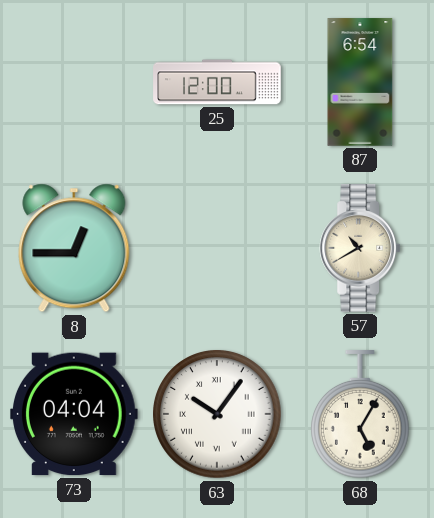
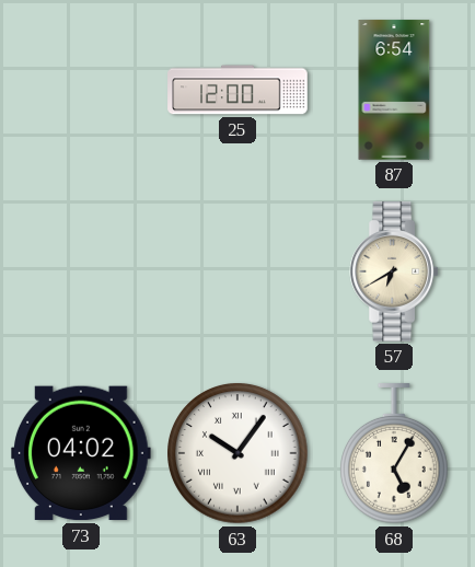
8: 12:45 -> none
57: 10:40 -> 6:40
73: 04:04 -> 04:02
